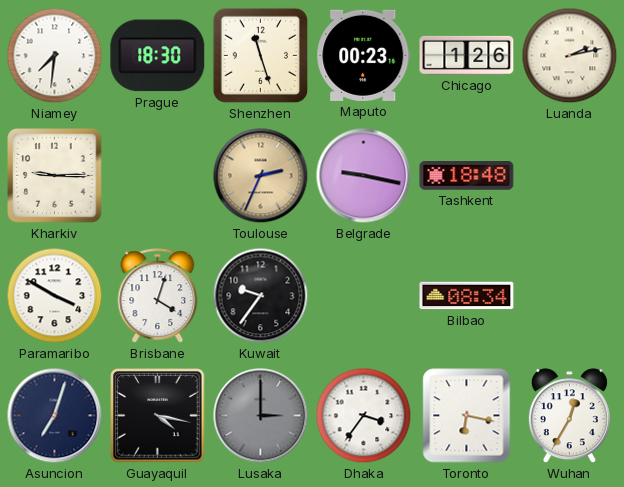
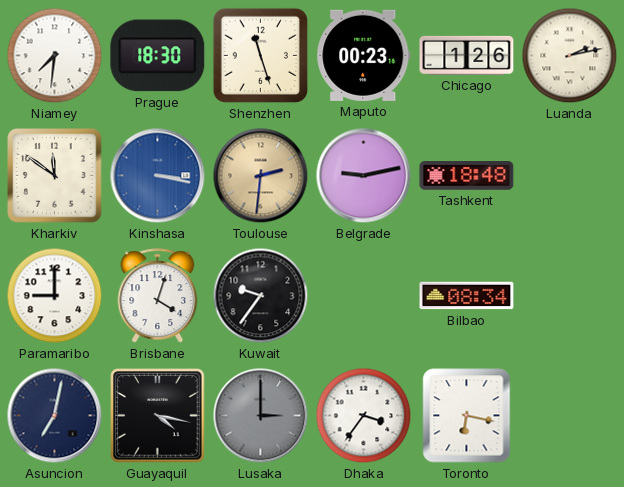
Kharkiv: 9:15 -> 11:51
Kinshasa: none -> 3:17
Toulouse: 2:34 -> 2:31
Belgrade: 9:17 -> 9:13
Paramaribo: 3:50 -> 9:00
Asuncion: 7:03 -> 7:02
Wuhan: 12:35 -> none
